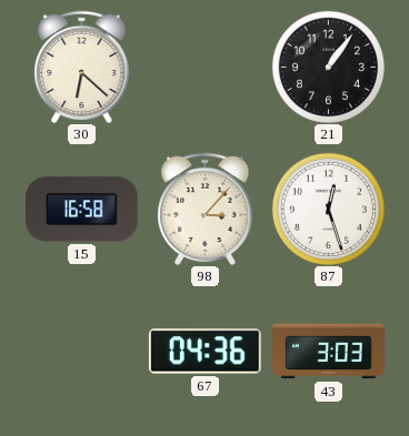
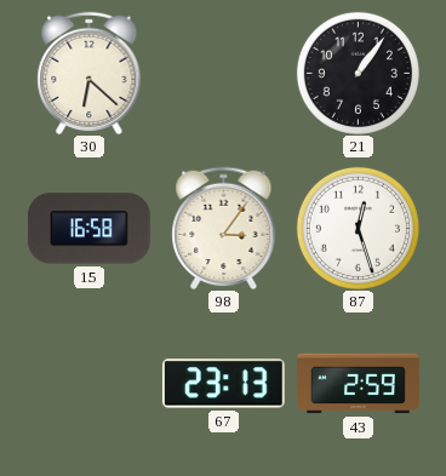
98: 3:07 -> 3:06
67: 04:36 -> 23:13
43: 3:03 -> 2:59
